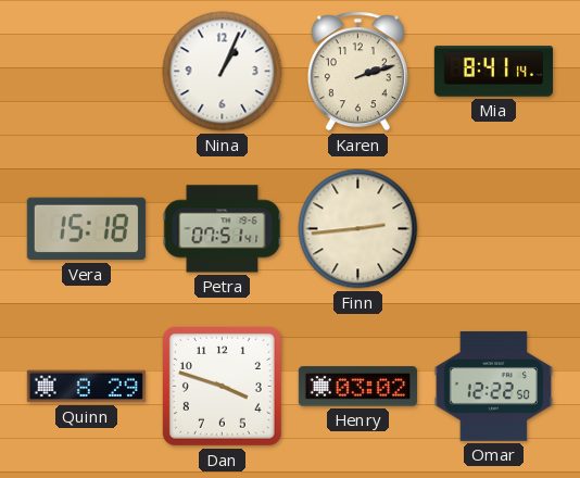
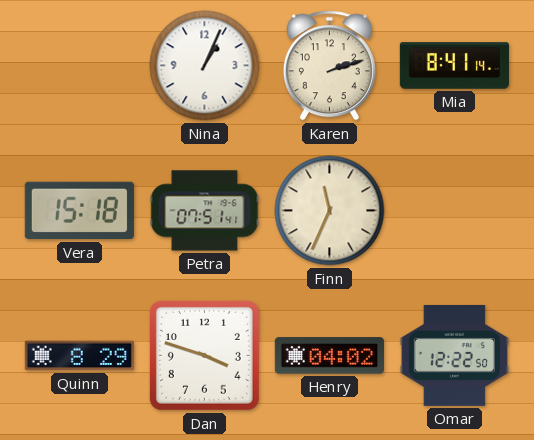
Finn: 2:44 -> 11:34
Henry: 03:02 -> 04:02
